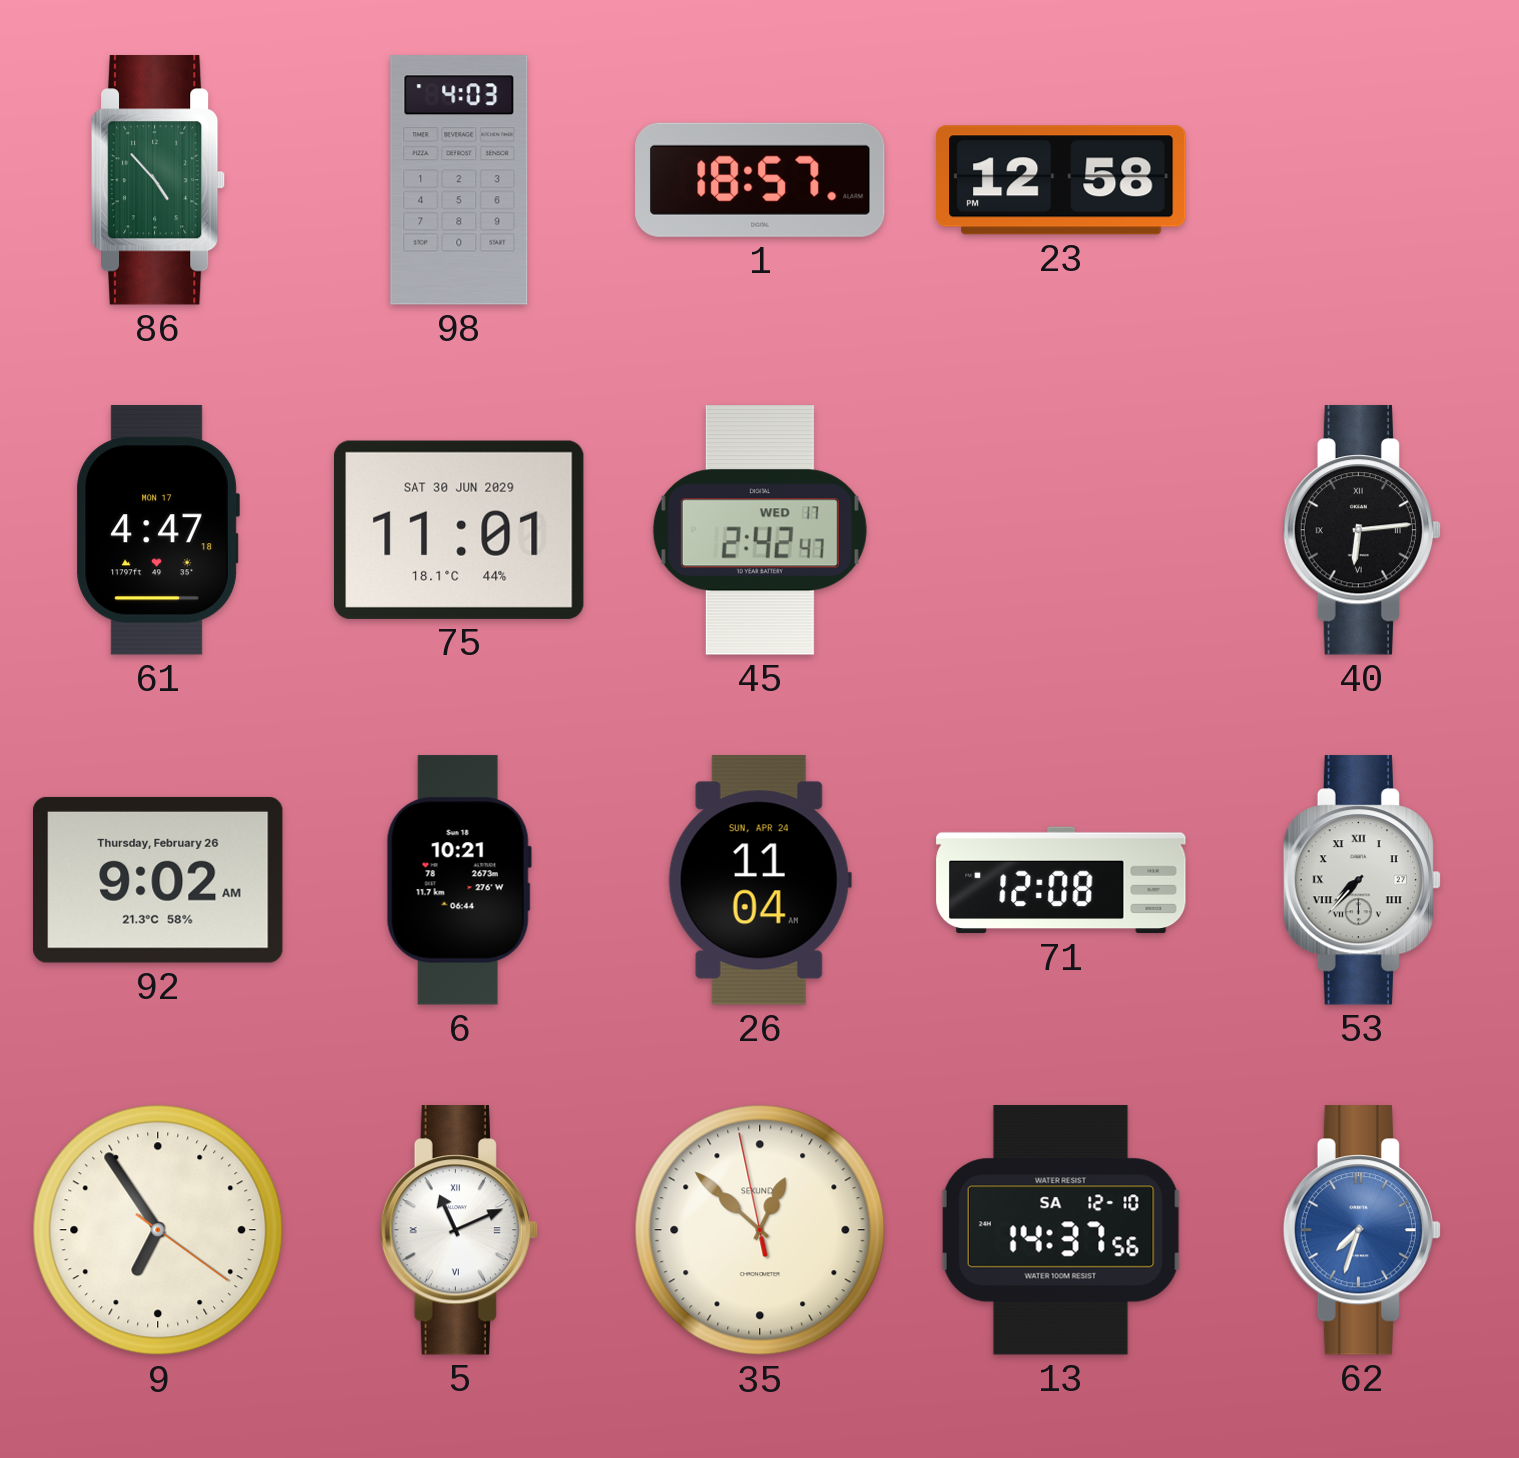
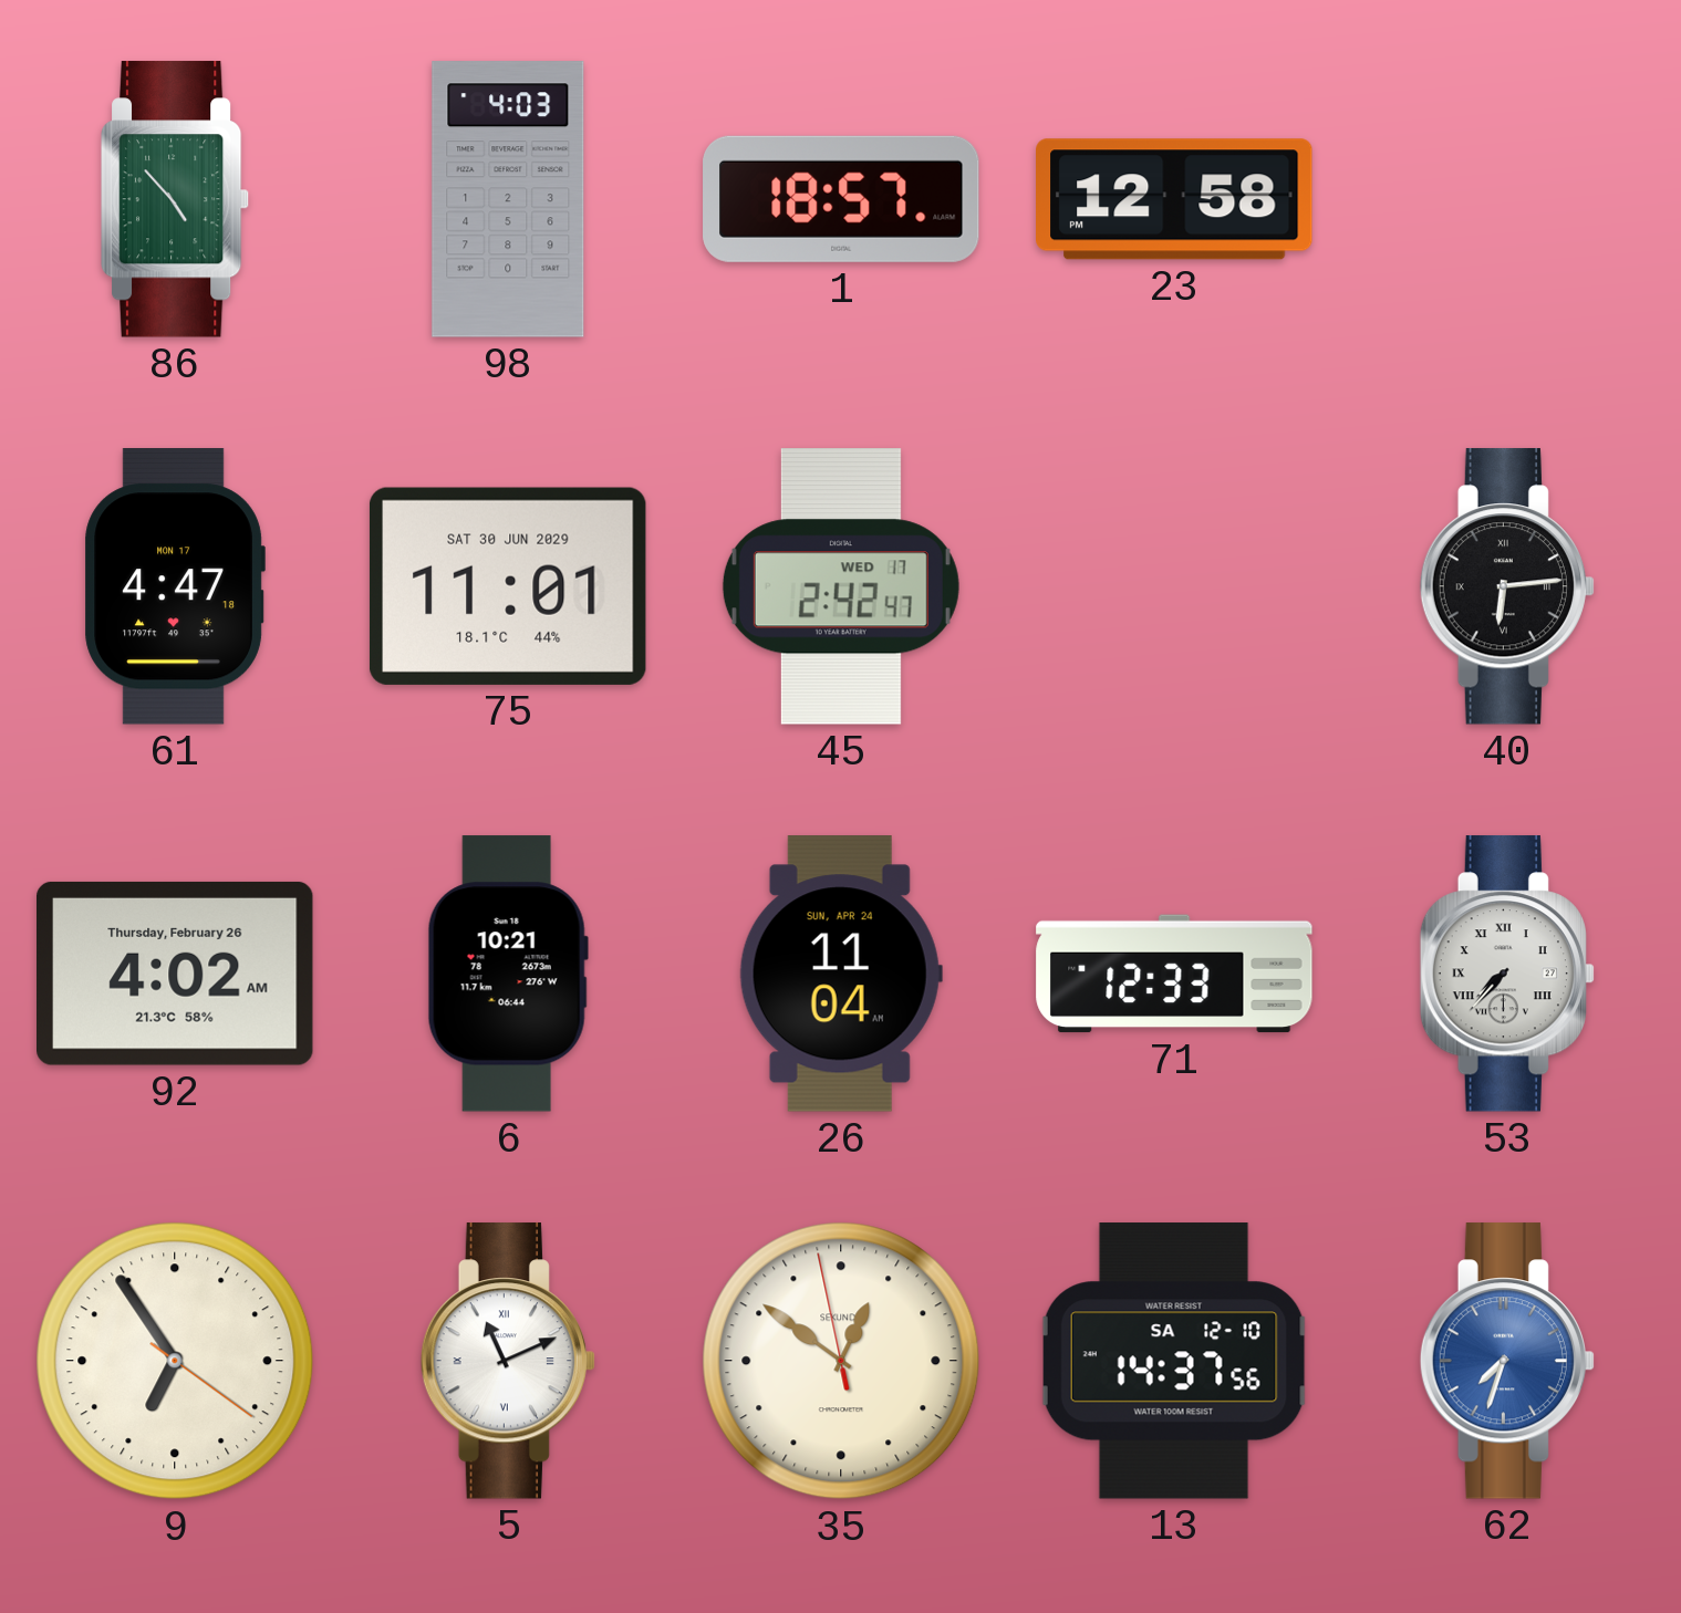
92: 9:02 -> 4:02
71: 12:08 -> 12:33
35: 12:51 -> 12:50
